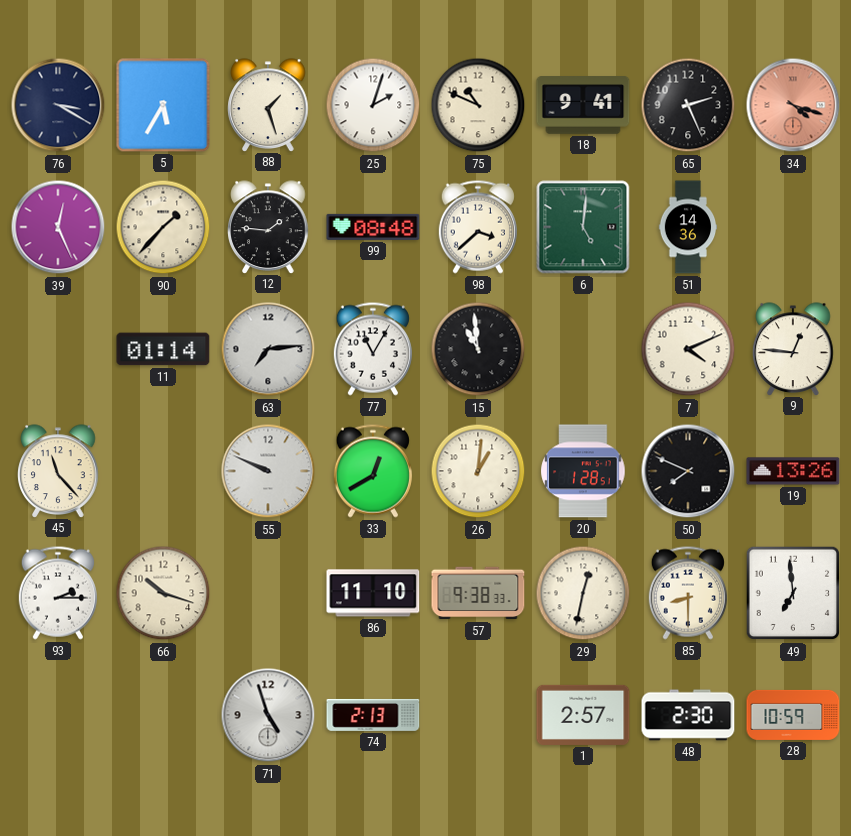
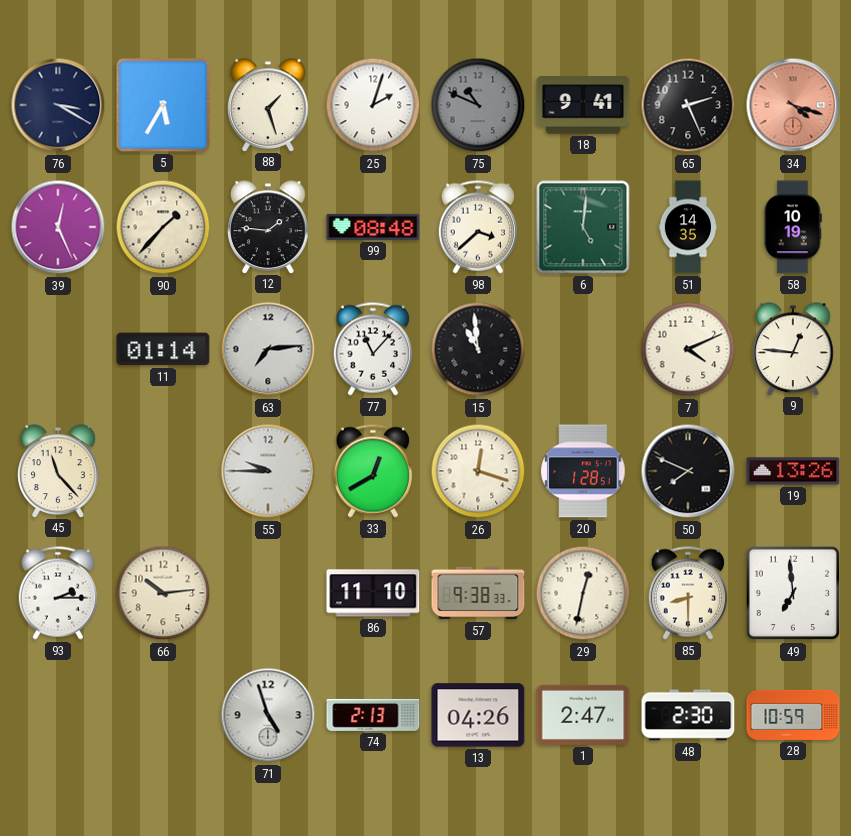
75 dial: cream -> grey
51: 14:36 -> 14:35
58: none -> 10:19
77: 11:05 -> 11:07
55: 9:49 -> 9:45
26: 1:01 -> 12:18
66: 10:18 -> 10:14
13: none -> 04:26
1: 2:57 -> 2:47
